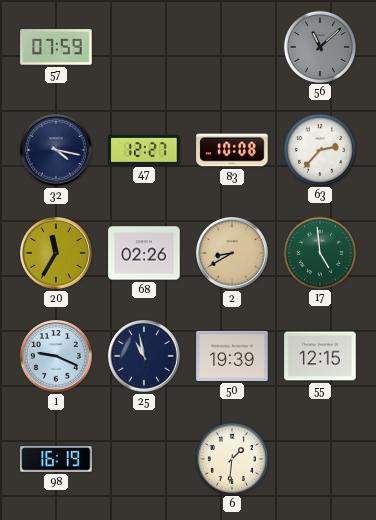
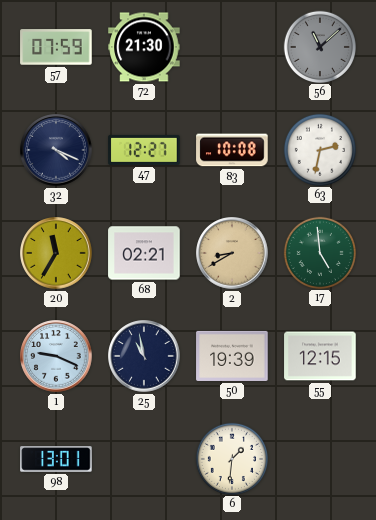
72: none -> 21:30
32: 4:17 -> 4:19
63: 2:37 -> 2:32
68: 02:26 -> 02:21
98: 16:19 -> 13:01
